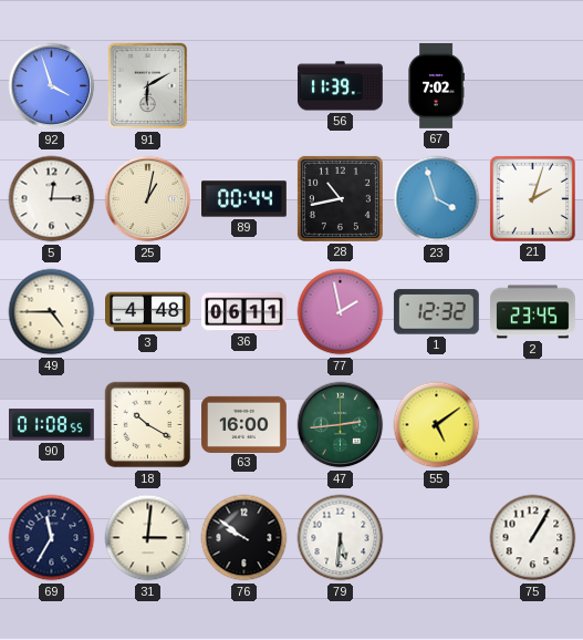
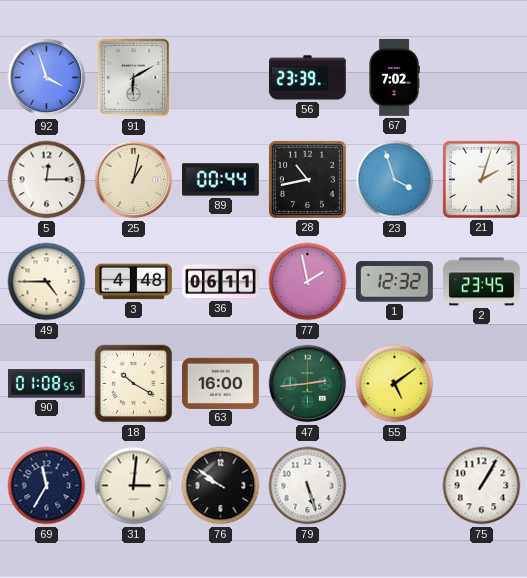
56: 11:39 -> 23:39
79: 5:31 -> 5:27
